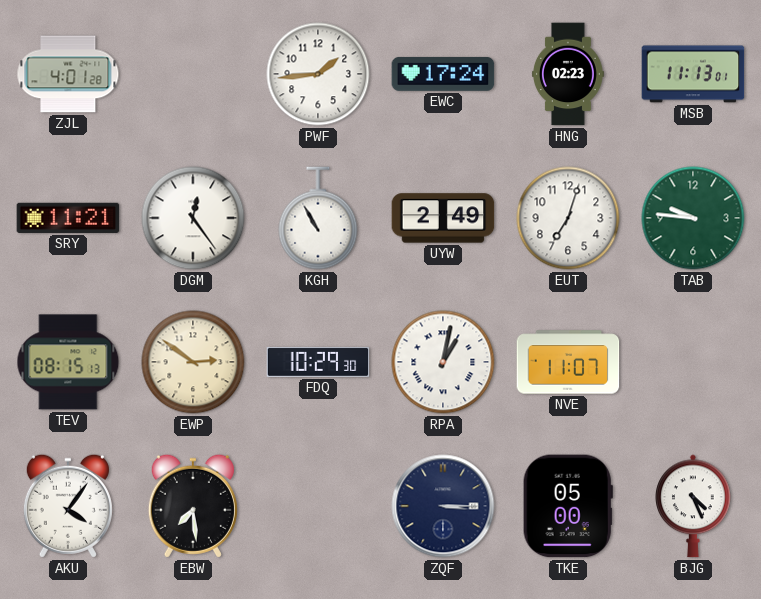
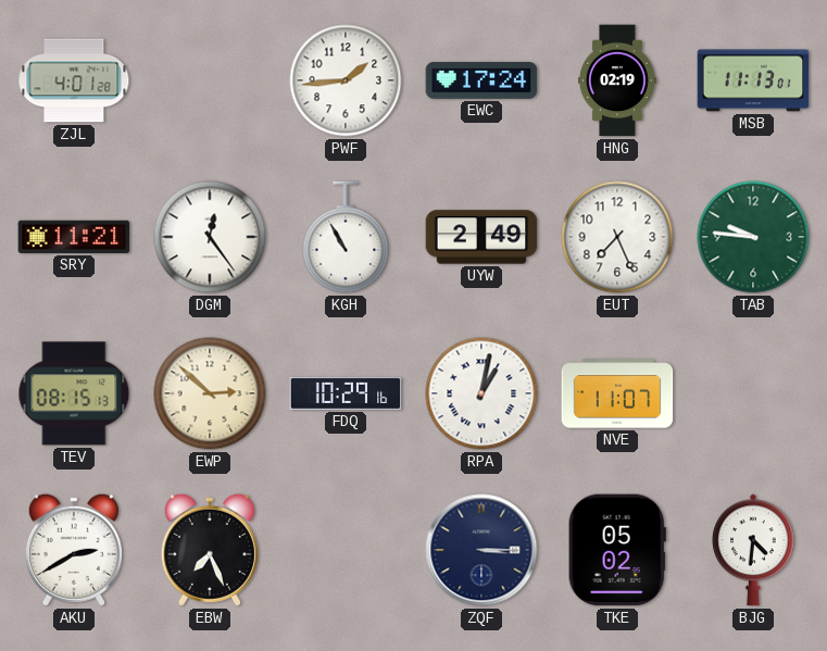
HNG: 02:23 -> 02:19
EUT: 7:03 -> 7:26
EWP: 2:51 -> 2:52
FDQ: 10:29:30 -> 10:29:16
AKU: 4:06 -> 2:40
EBW: 7:29 -> 7:26
TKE: 05:00 -> 05:02
BJG: 4:26 -> 4:31
